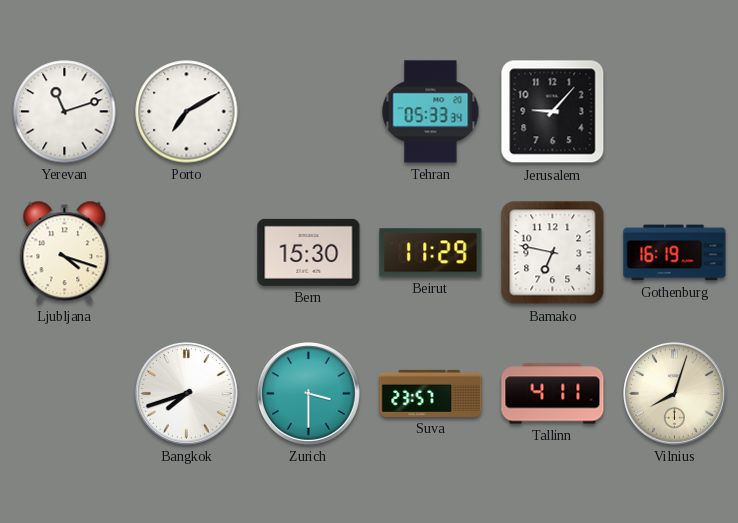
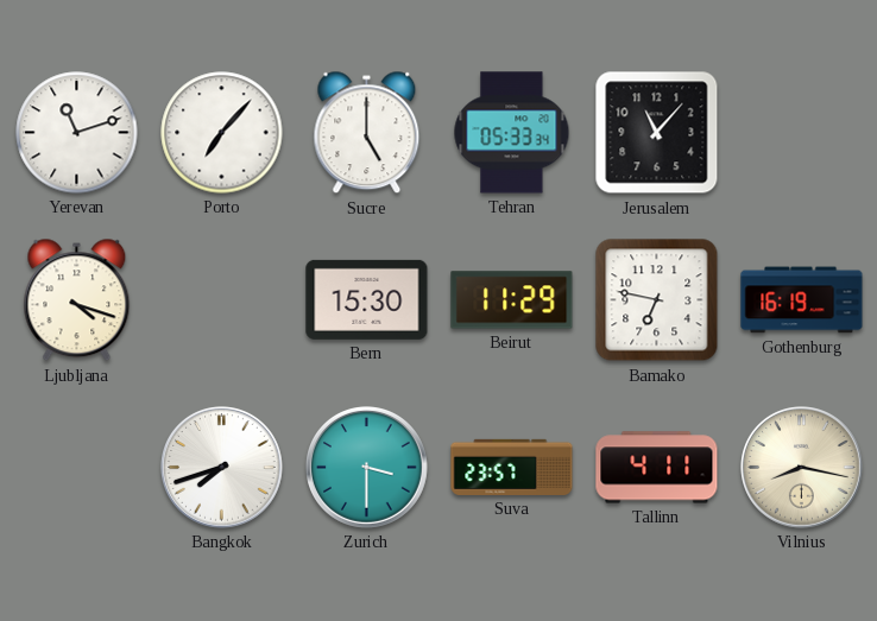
Porto: 7:10 -> 7:07
Sucre: none -> 5:00
Jerusalem: 9:07 -> 11:07
Vilnius: 8:03 -> 8:17
